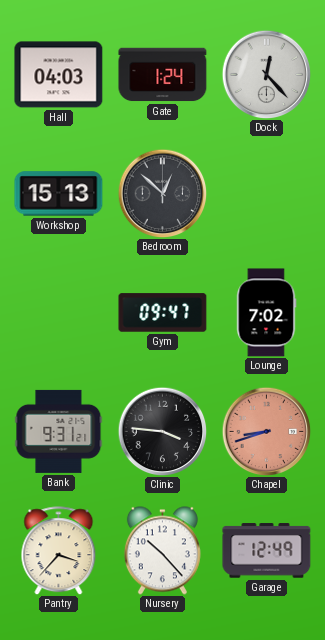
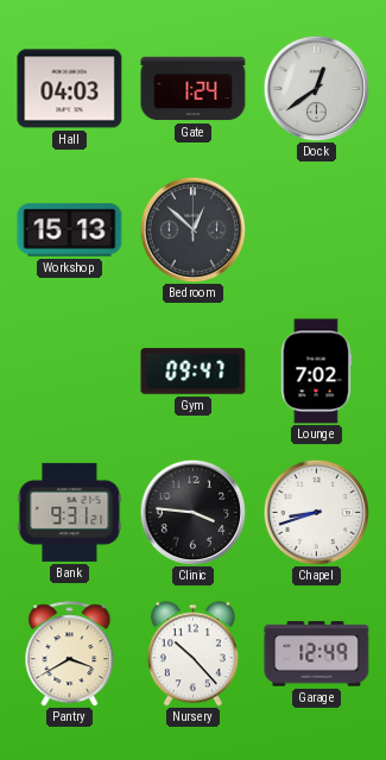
Dock: 12:23 -> 12:39
Chapel dial: salmon -> white
Pantry: 3:37 -> 3:40
